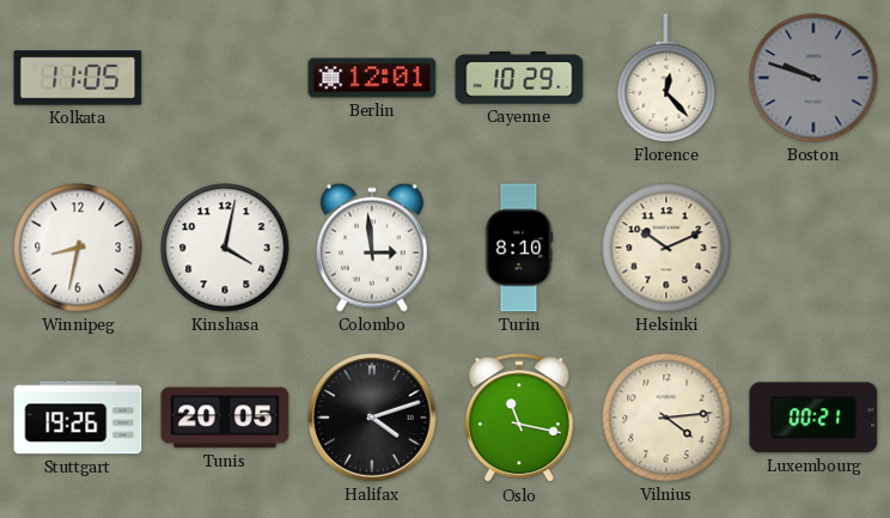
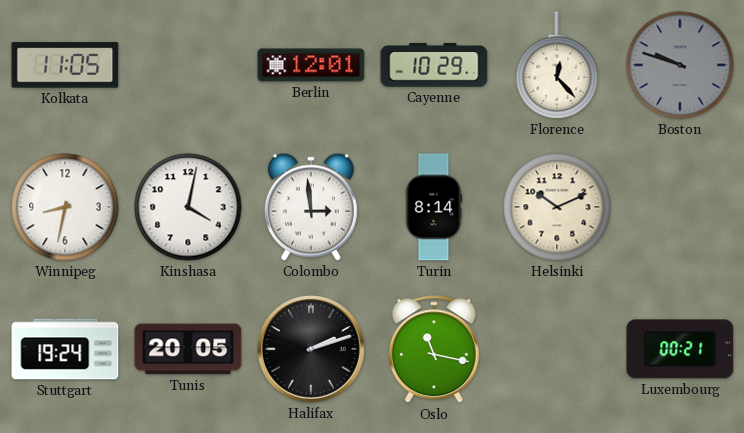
Turin: 8:10 -> 8:14
Stuttgart: 19:26 -> 19:24
Halifax: 4:12 -> 2:12
Vilnius: 4:14 -> none
